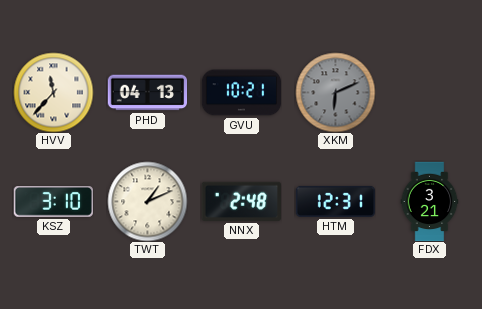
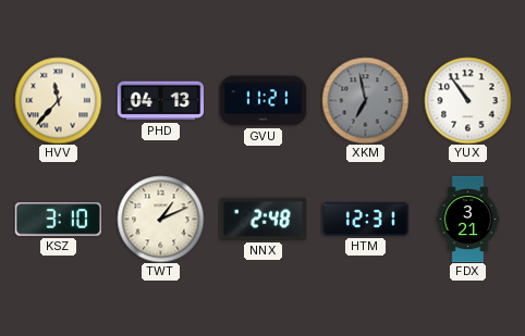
GVU: 10:21 -> 11:21
XKM: 6:11 -> 6:58
YUX: none -> 10:54
